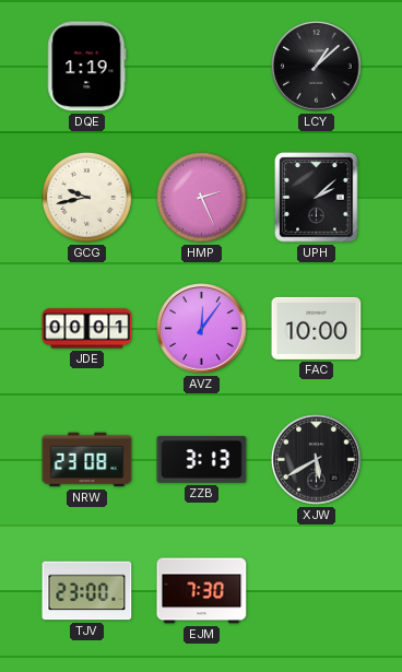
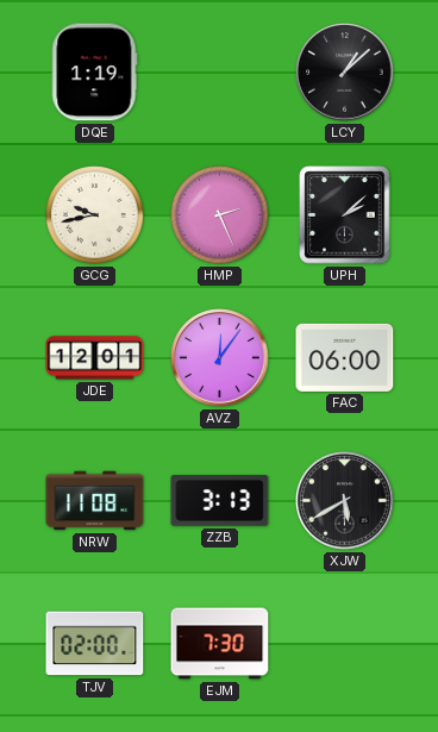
JDE: 00:01 -> 12:01
FAC: 10:00 -> 06:00
NRW: 23:08 -> 11:08
TJV: 23:00 -> 02:00
